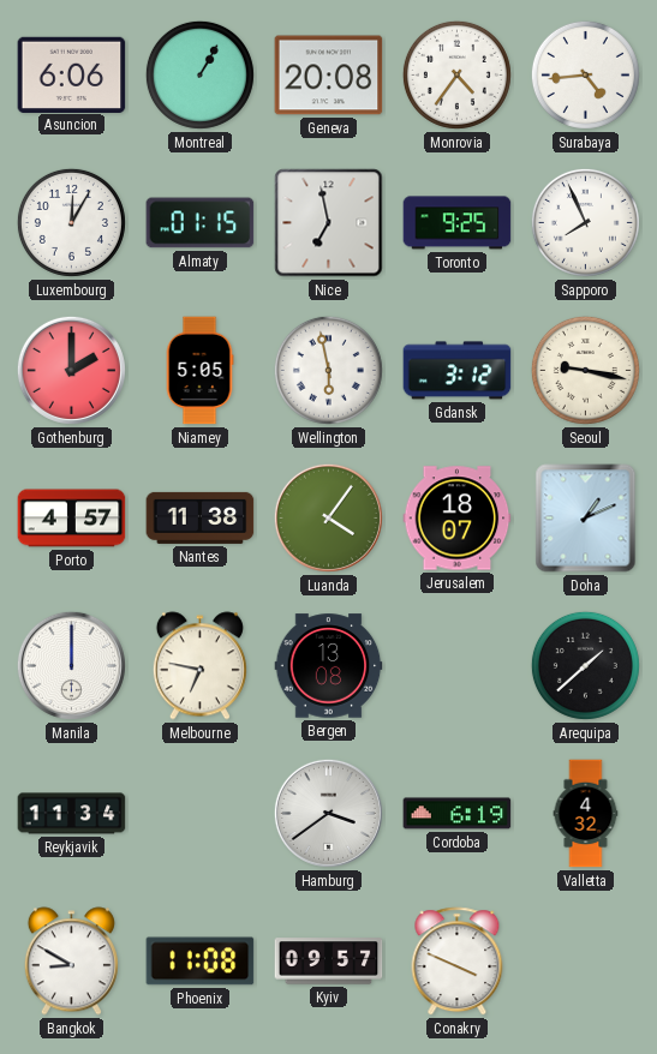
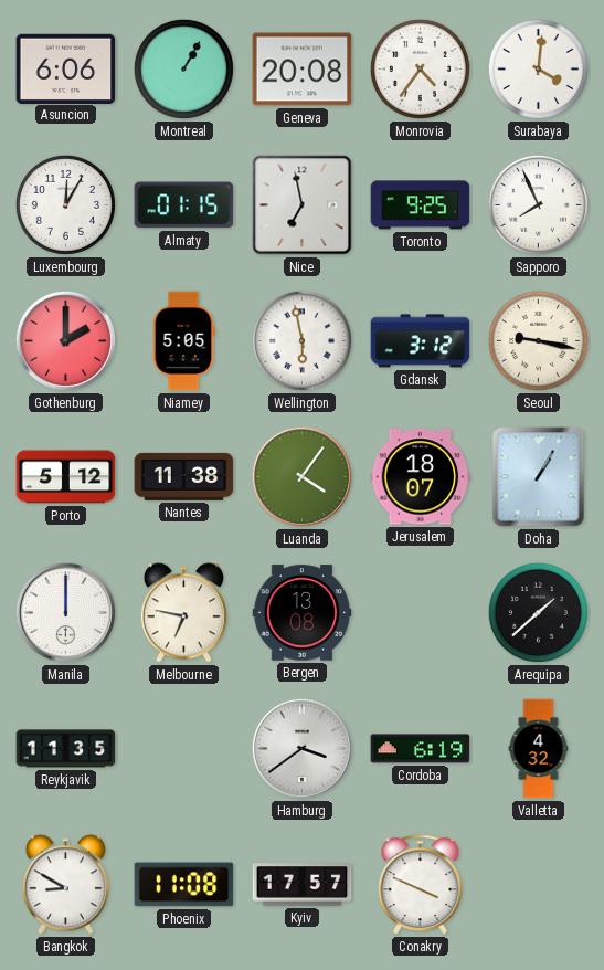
Surabaya: 4:44 -> 4:01
Porto: 4:57 -> 5:12
Doha: 1:11 -> 1:05
Reykjavik: 11:34 -> 11:35
Kyiv: 09:57 -> 17:57
